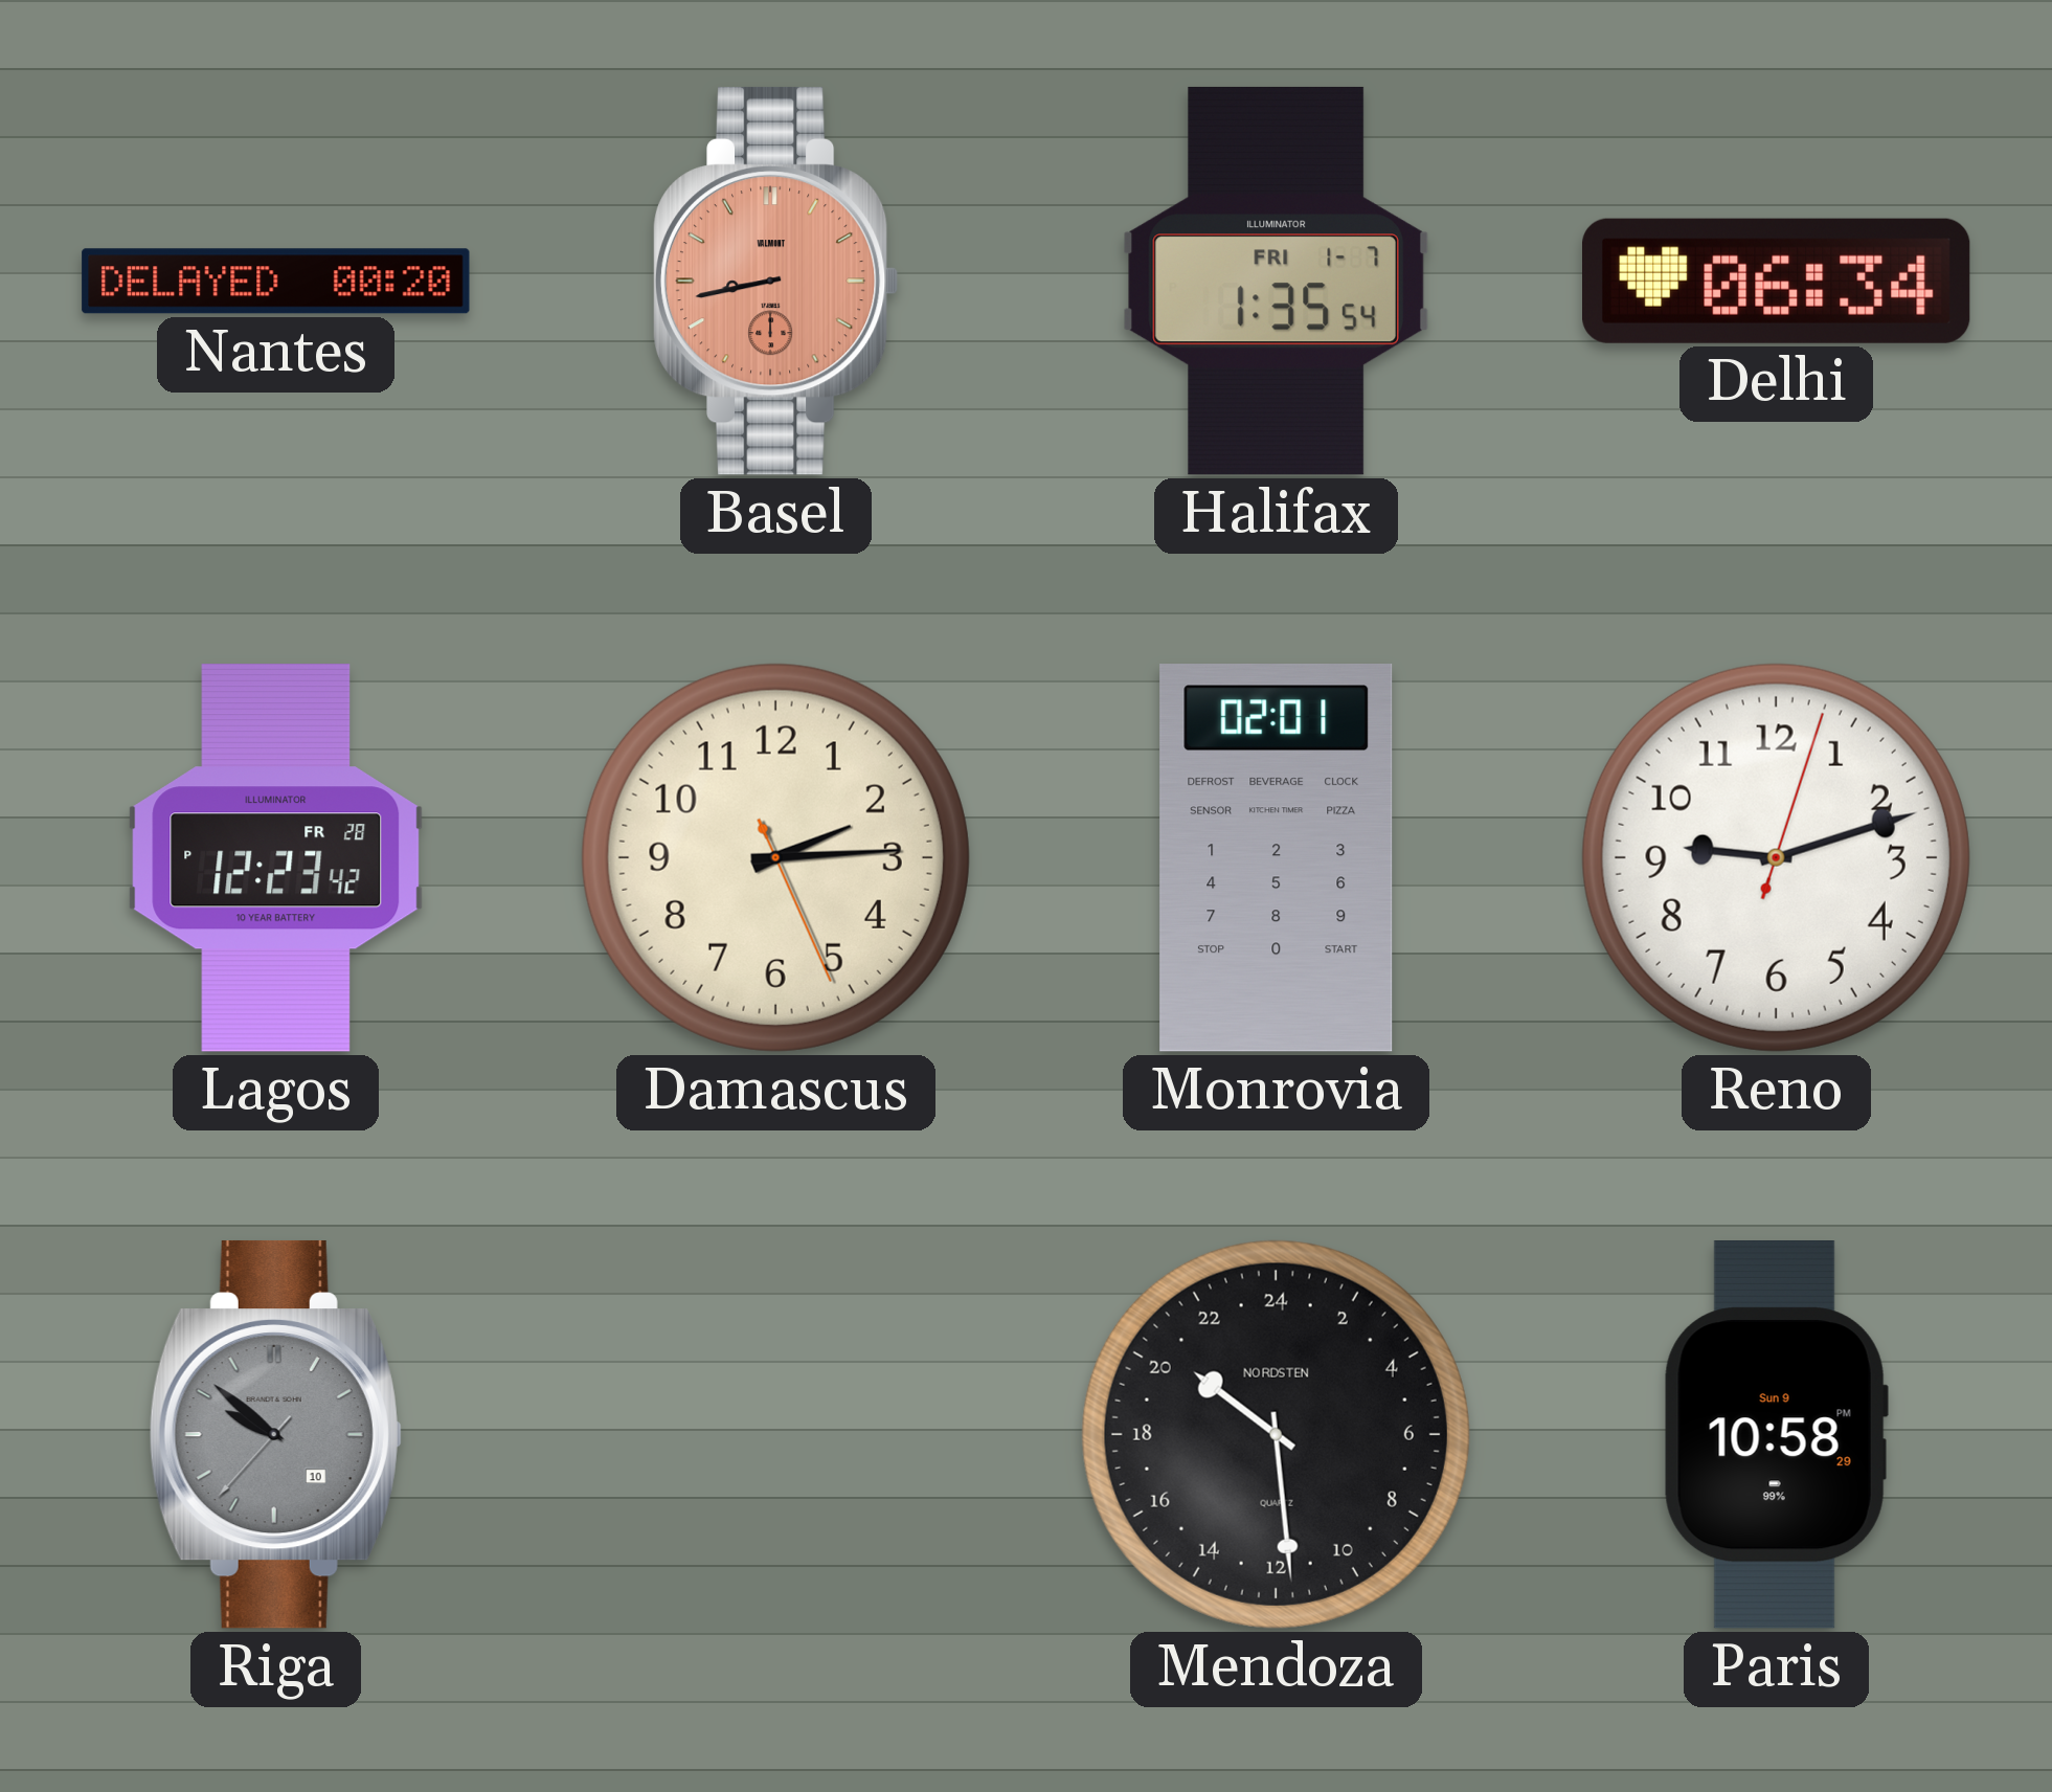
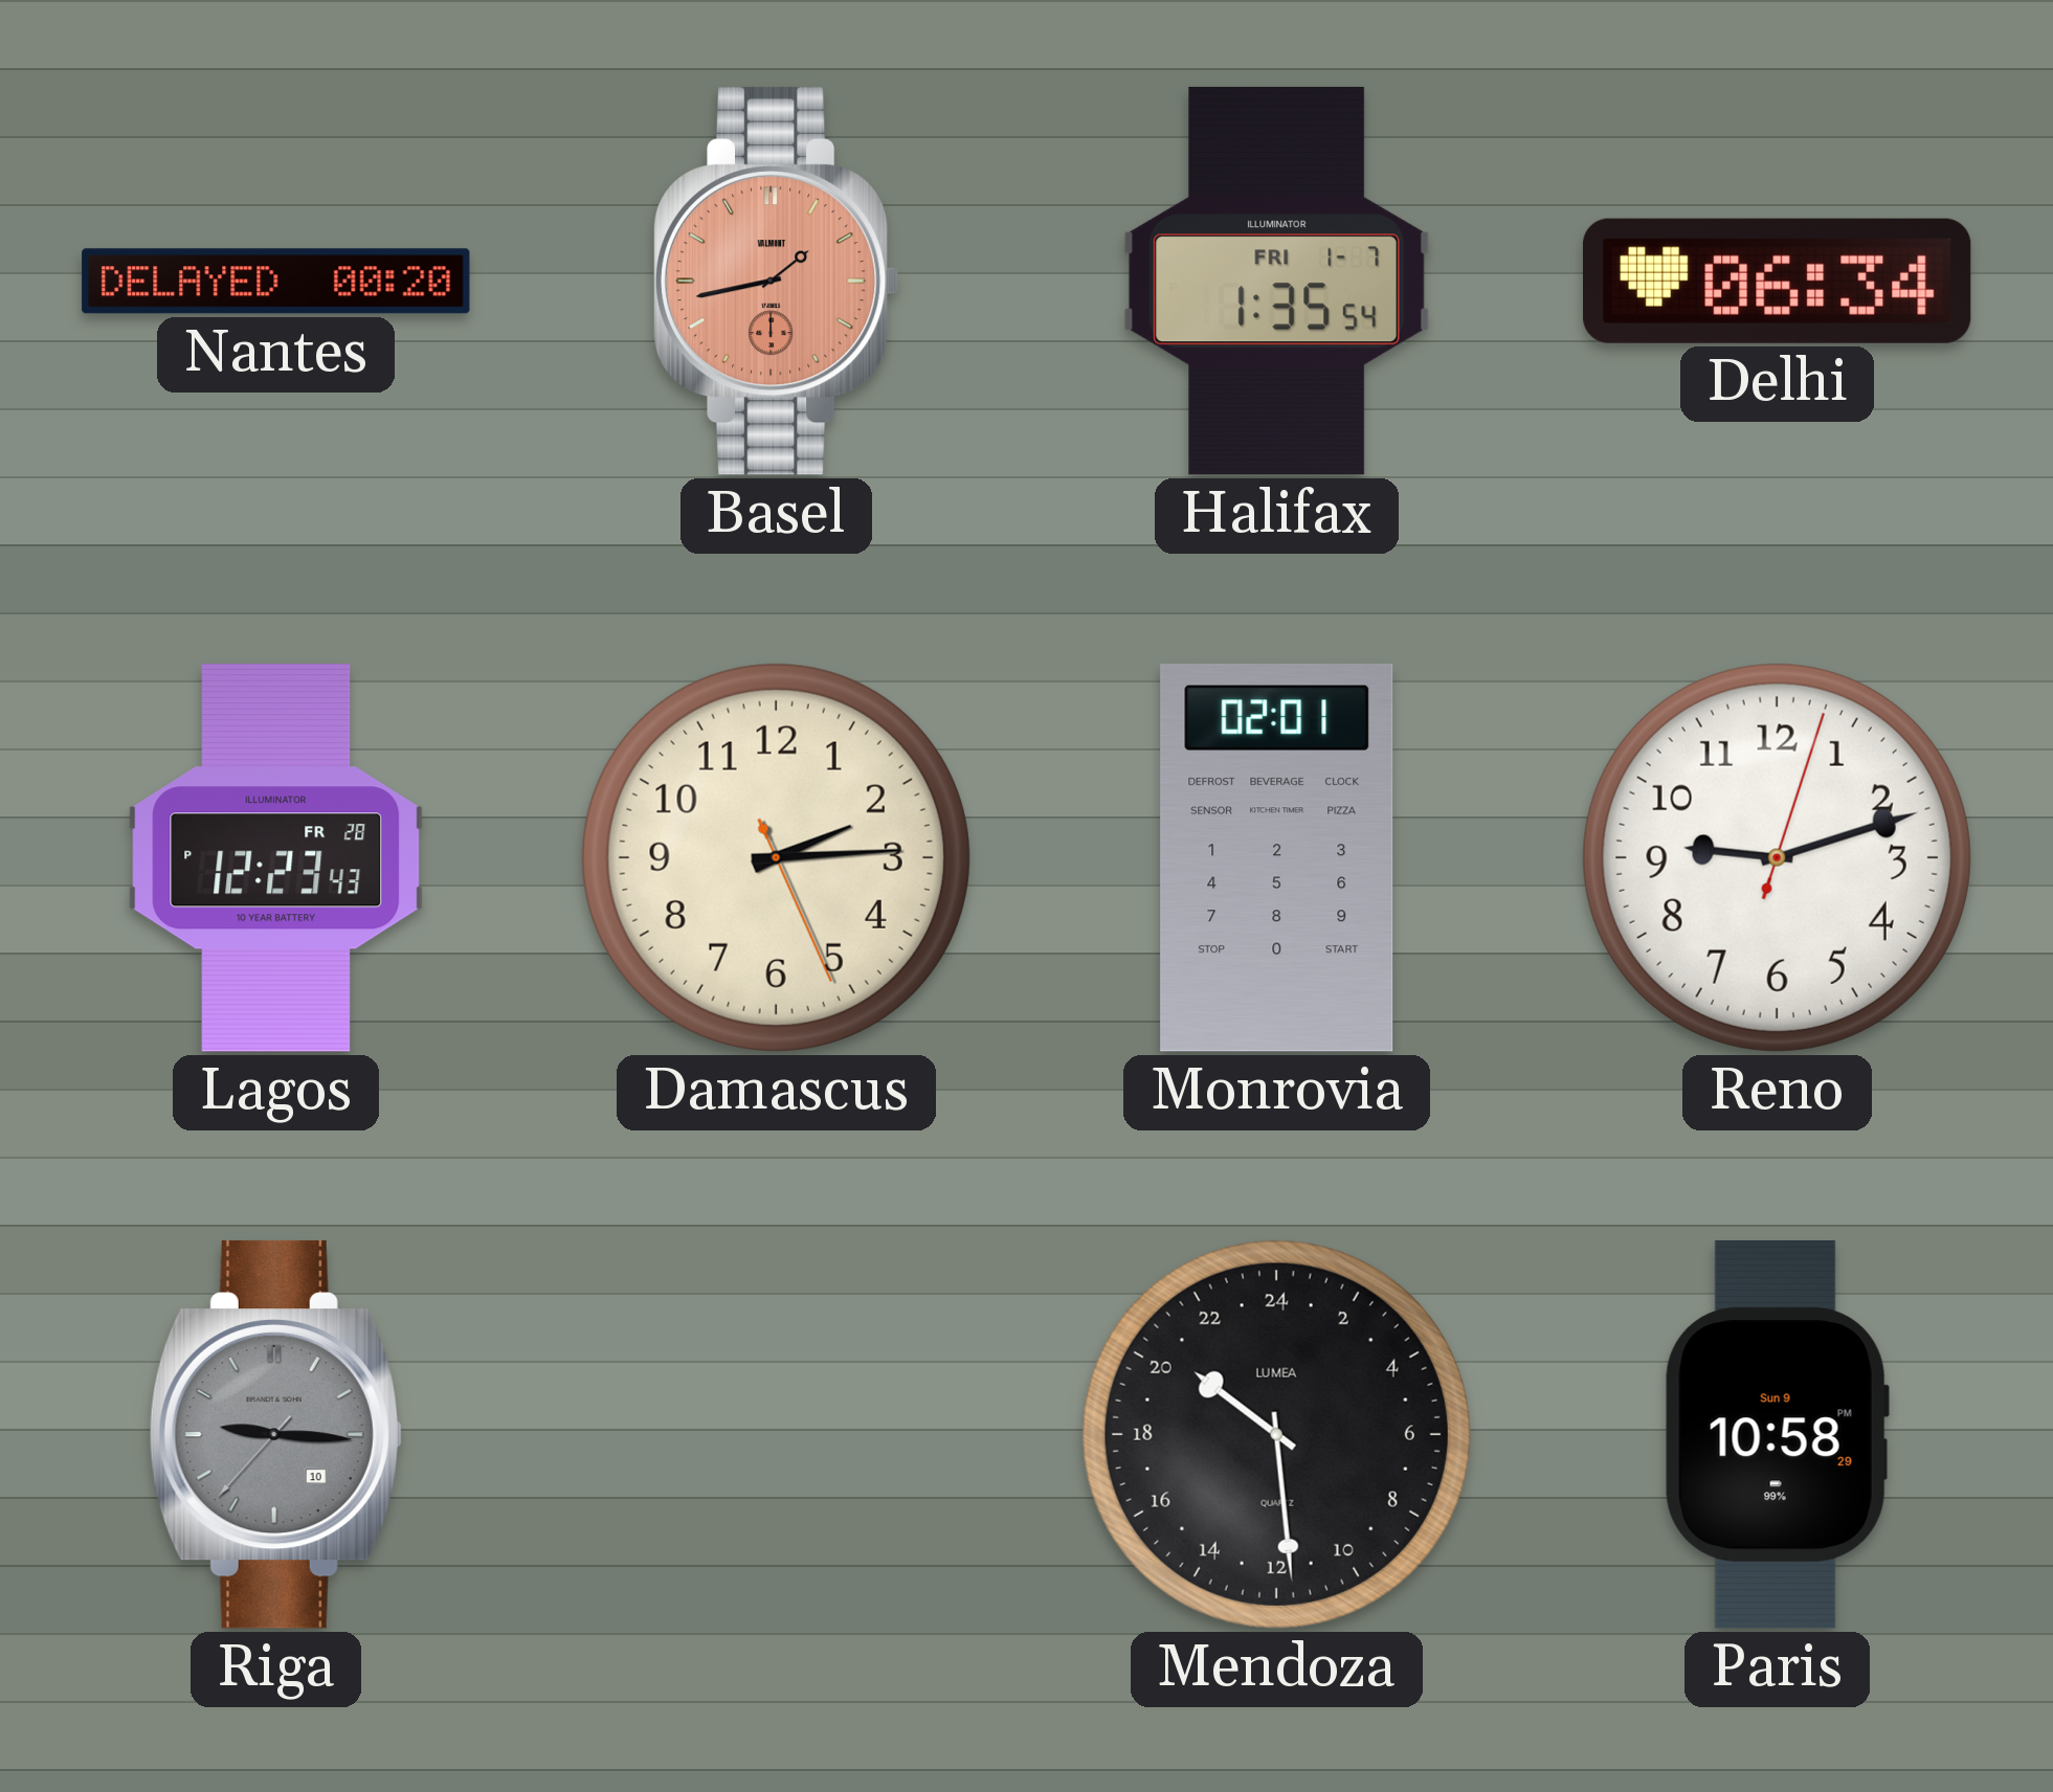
Basel: 8:43 -> 1:43
Lagos: 12:23:42 PM -> 12:23:43 PM
Riga: 9:51 -> 9:15
Mendoza brand: NORDSTEN -> LUMEA
